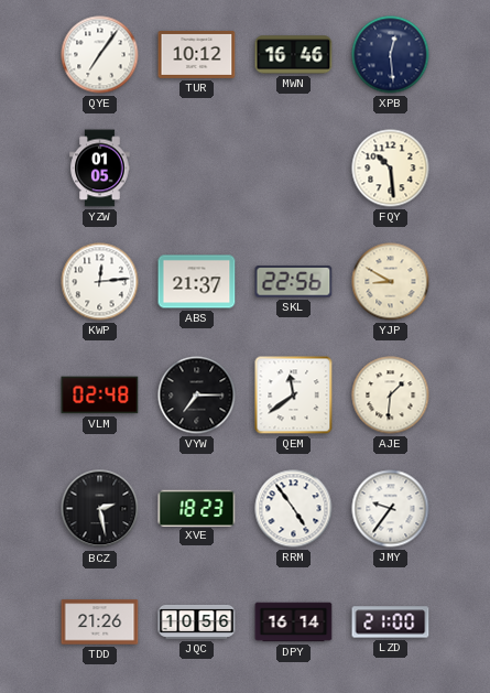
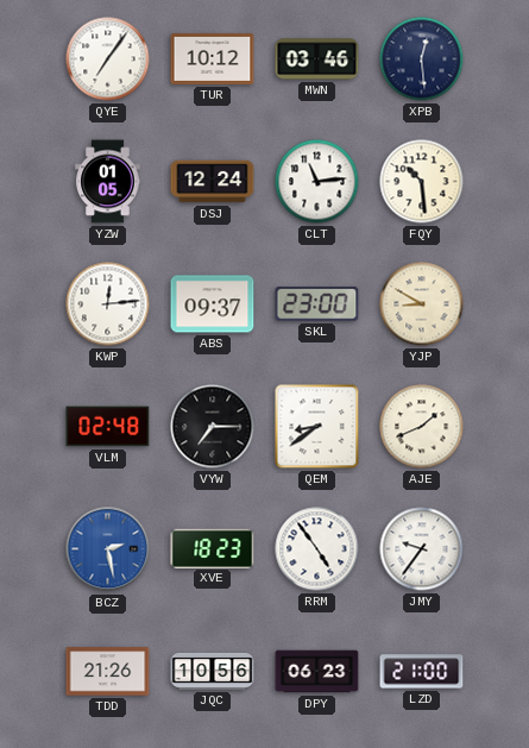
MWN: 16:46 -> 03:46
DSJ: none -> 12:24
CLT: none -> 11:14
ABS: 21:37 -> 09:37
SKL: 22:56 -> 23:00
QEM: 11:39 -> 8:39
AJE: 1:31 -> 1:41
BCZ dial: black -> blue
DPY: 16:14 -> 06:23
